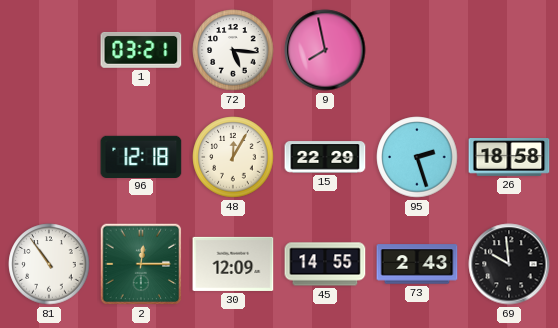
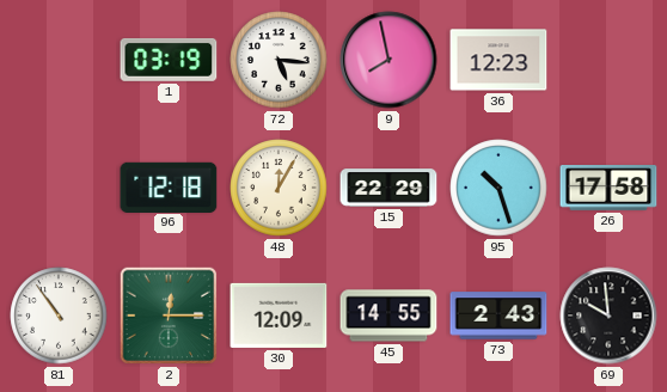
1: 03:21 -> 03:19
36: none -> 12:23
95: 2:27 -> 10:27
26: 18:58 -> 17:58
